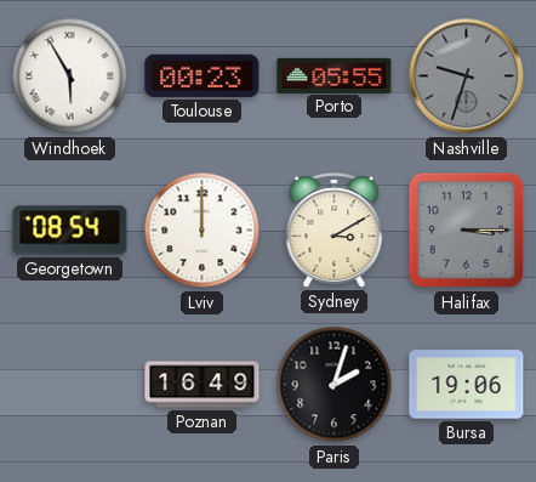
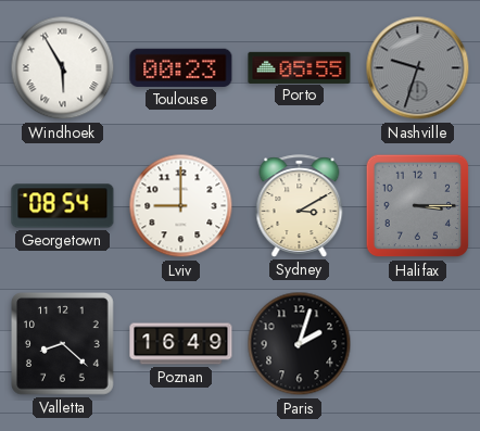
Lviv: 12:00 -> 9:00
Valletta: none -> 8:22
Bursa: 19:06 -> none
